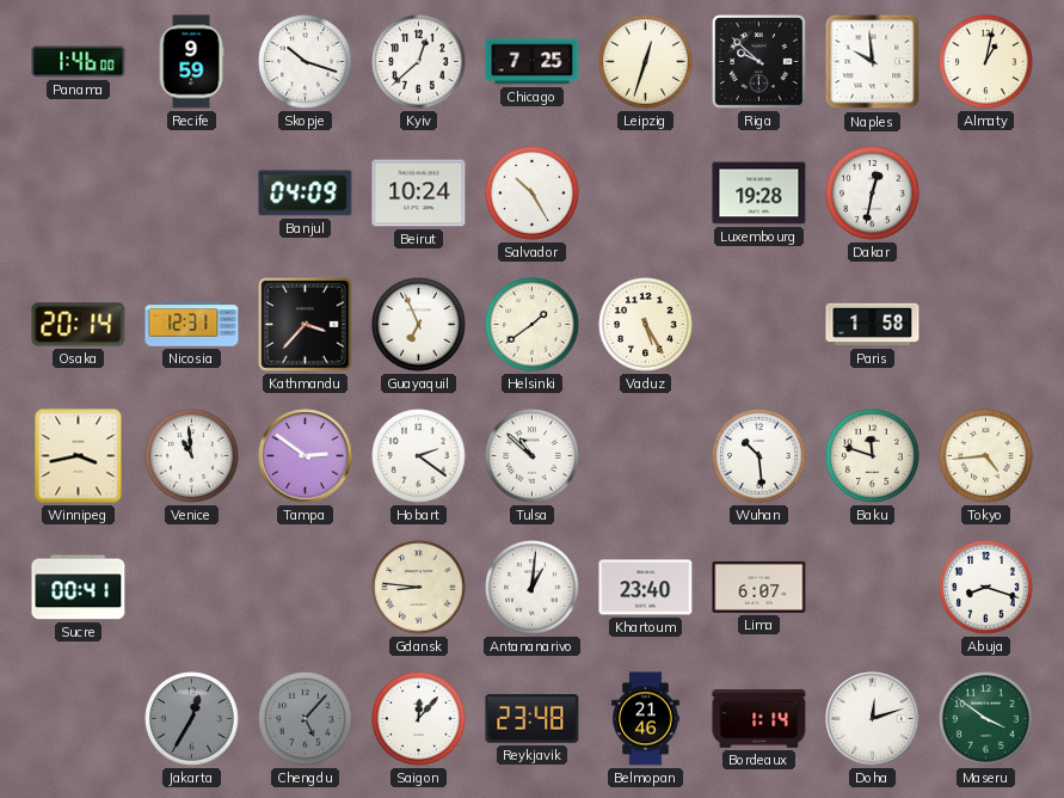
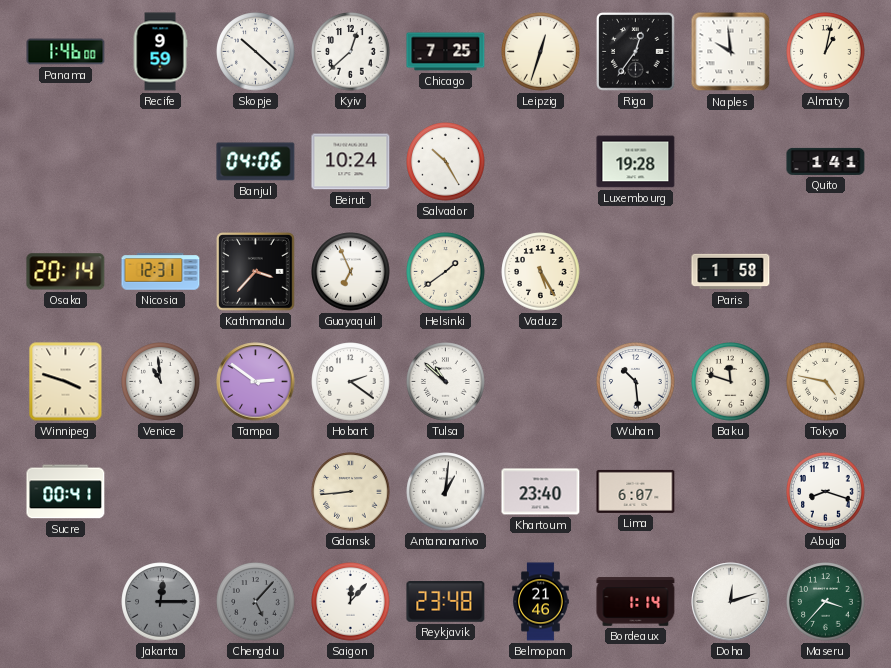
Skopje: 10:18 -> 10:22
Riga: 9:52 -> 12:36
Banjul: 04:09 -> 04:06
Dakar: 12:32 -> none
Quito: none -> 1:41
Winnipeg: 3:43 -> 3:48
Tokyo: 4:44 -> 4:47
Gdansk: 8:46 -> 8:44
Jakarta: 12:35 -> 12:15
Maseru: 3:51 -> 3:37
